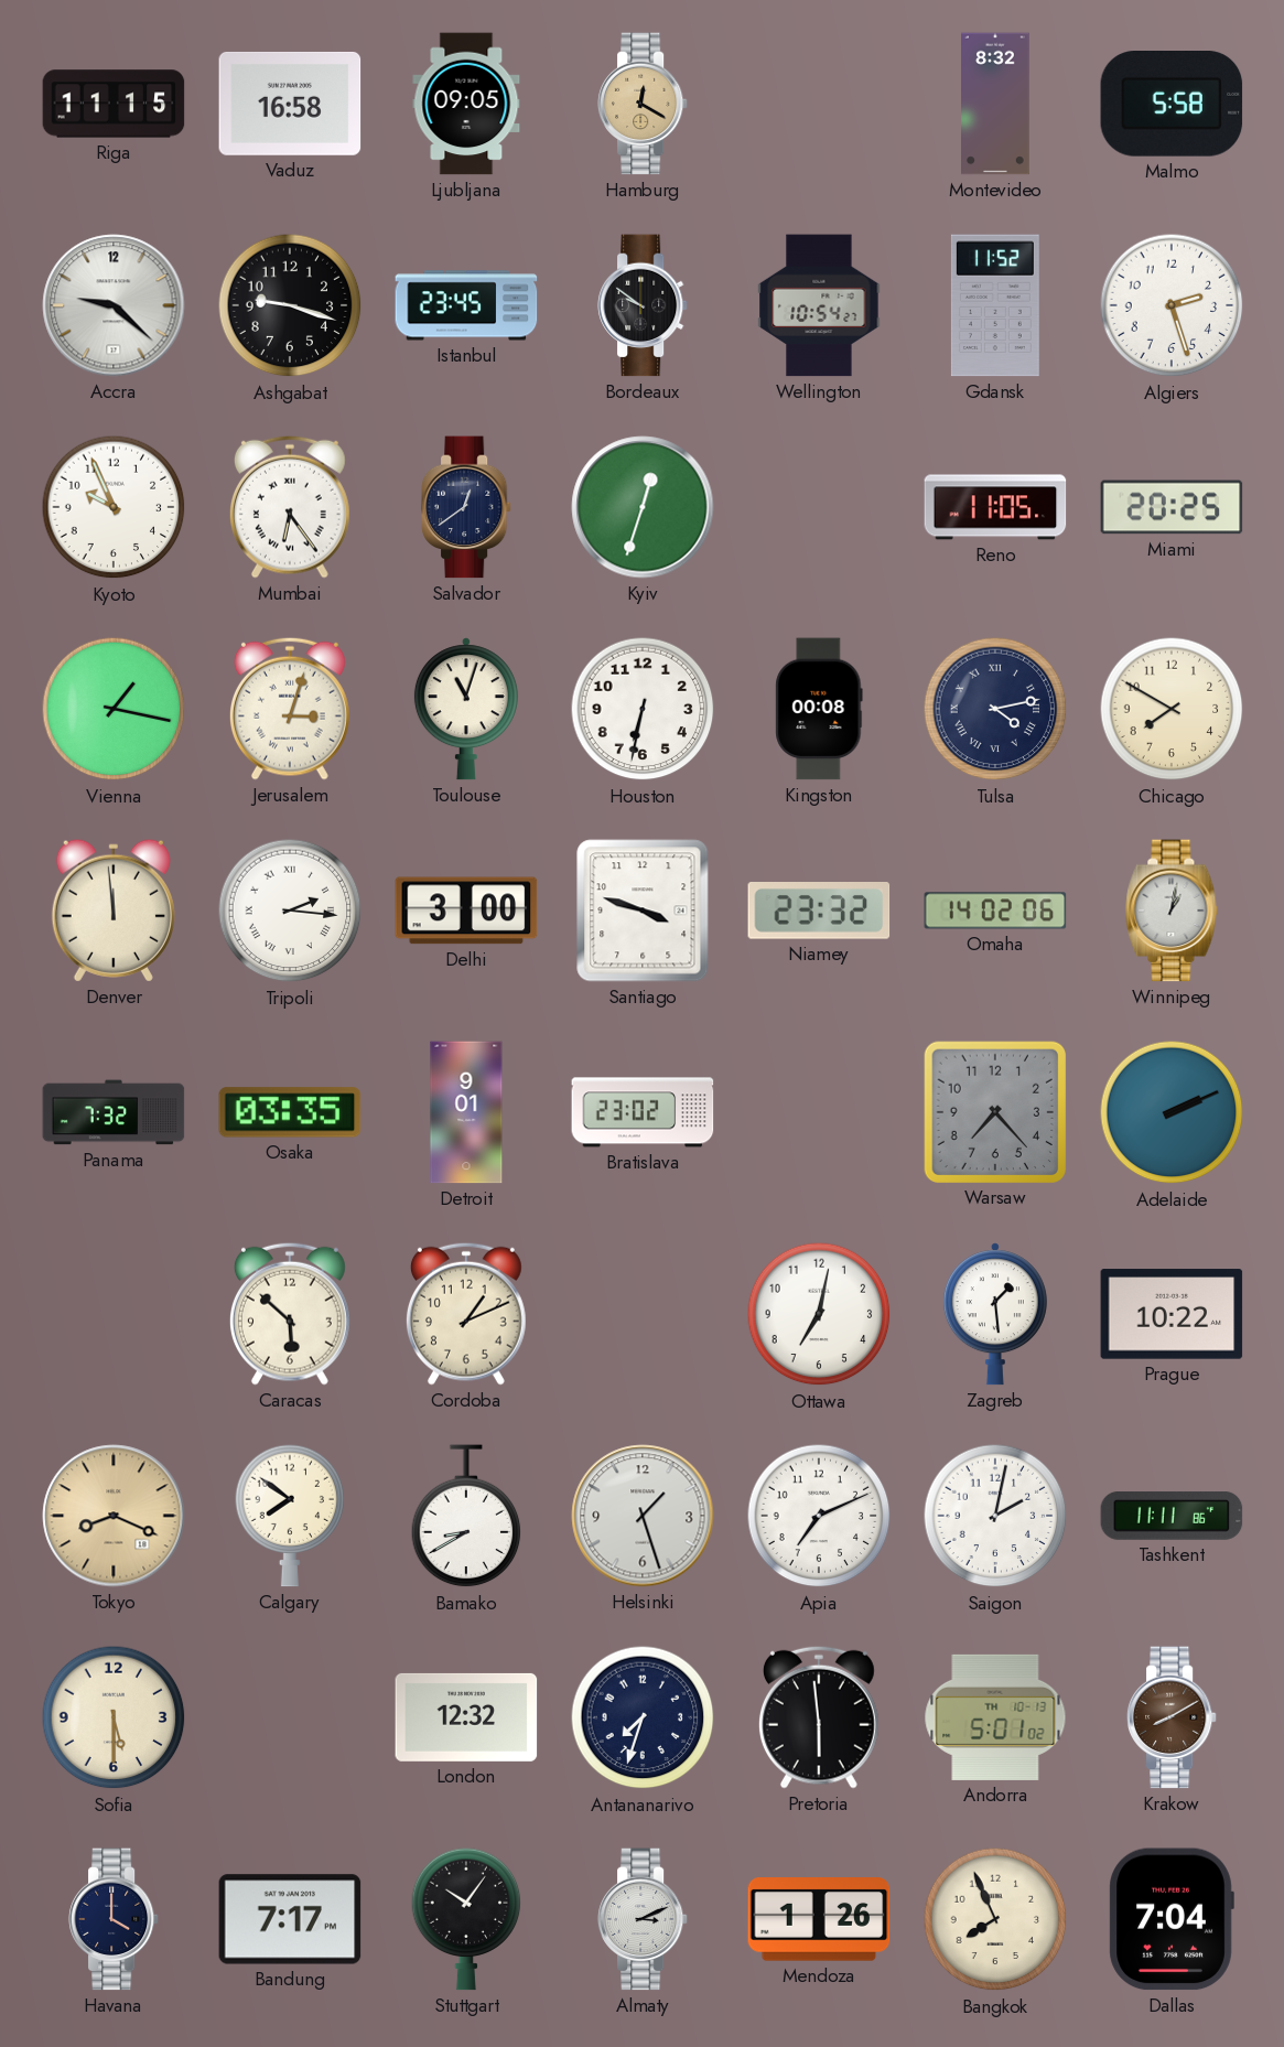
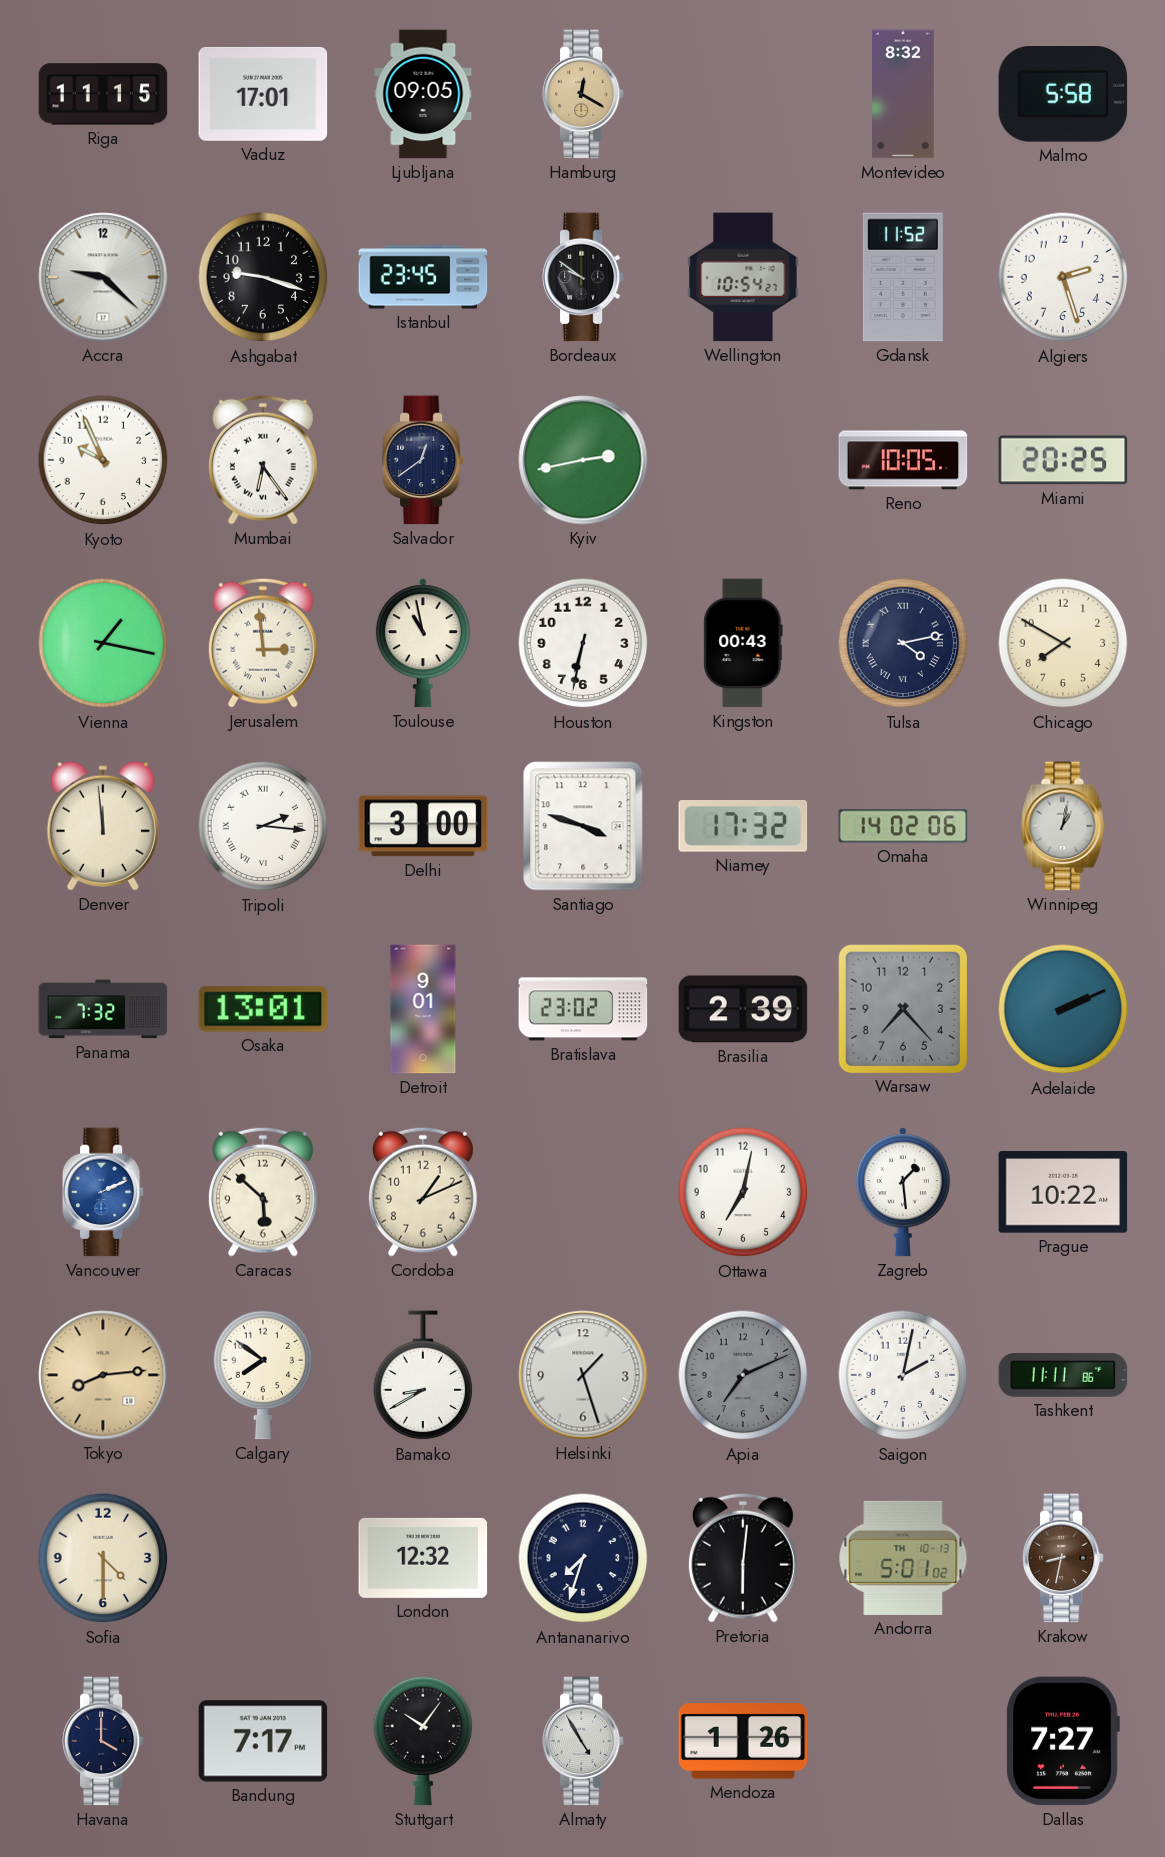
Vaduz: 16:58 -> 17:01
Kyiv: 12:33 -> 2:43
Reno: 11:05 -> 10:05
Jerusalem: 3:03 -> 2:59
Toulouse: 11:03 -> 10:58
Kingston: 00:08 -> 00:43
Niamey: 23:32 -> 17:32
Osaka: 03:35 -> 13:01
Brasilia: none -> 2:39
Vancouver: none -> 2:11
Tokyo: 8:19 -> 8:14
Apia dial: white -> grey
Sofia: 5:30 -> 4:30
Pretoria: 5:59 -> 6:01
Krakow: 8:10 -> 8:32
Almaty: 3:11 -> 4:55
Bangkok: 7:56 -> none
Dallas: 7:04 -> 7:27
